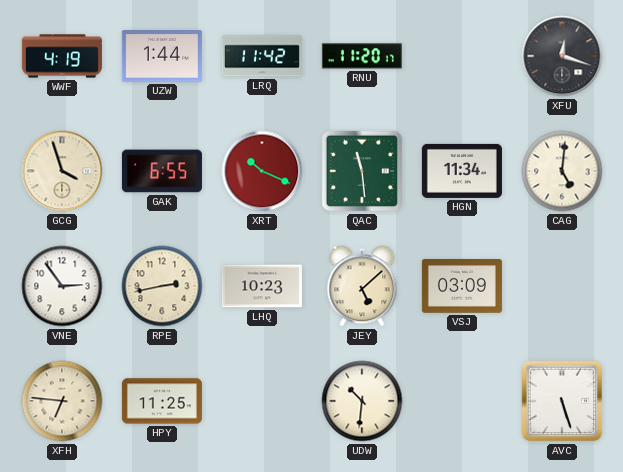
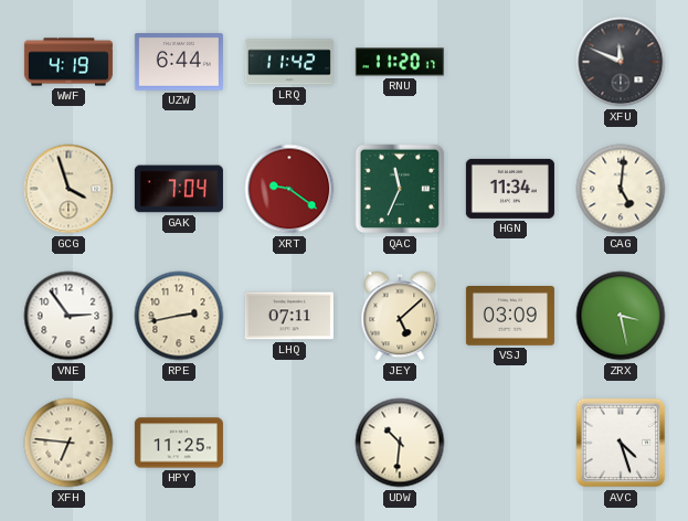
UZW: 1:44 -> 6:44
XFU: 12:18 -> 11:49
GAK: 6:55 -> 7:04
XRT: 10:19 -> 9:21
QAC: 11:29 -> 11:34
LHQ: 10:23 -> 07:11
ZRX: none -> 3:28
AVC: 5:27 -> 4:27
